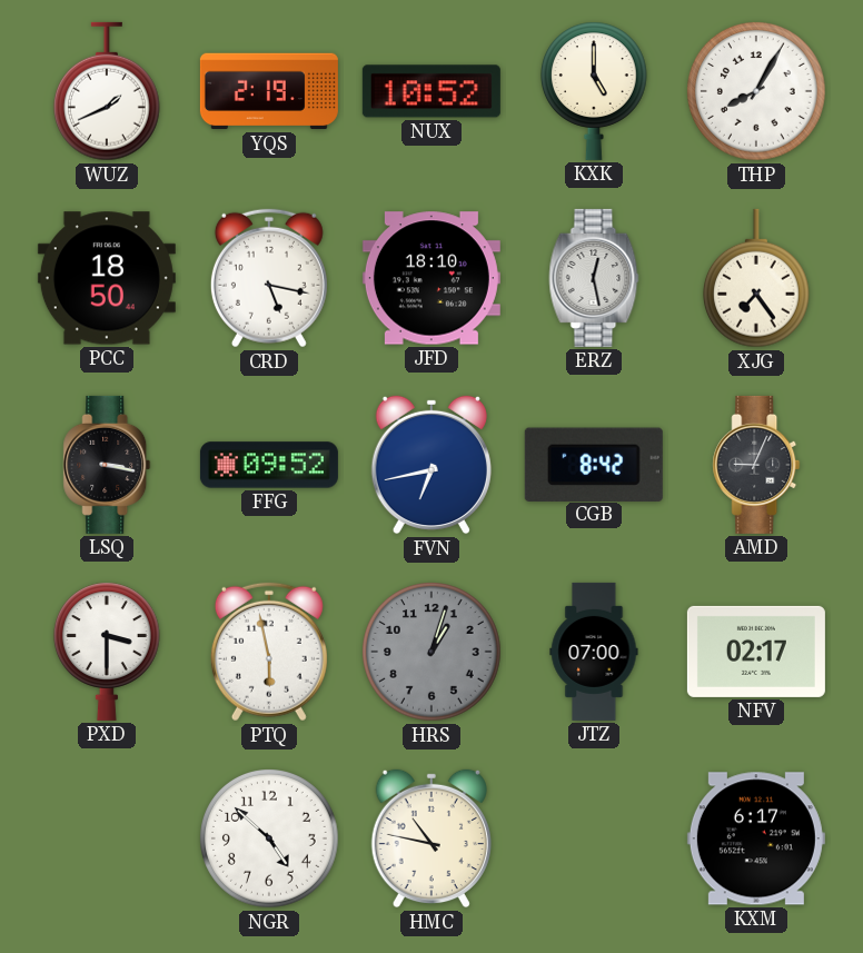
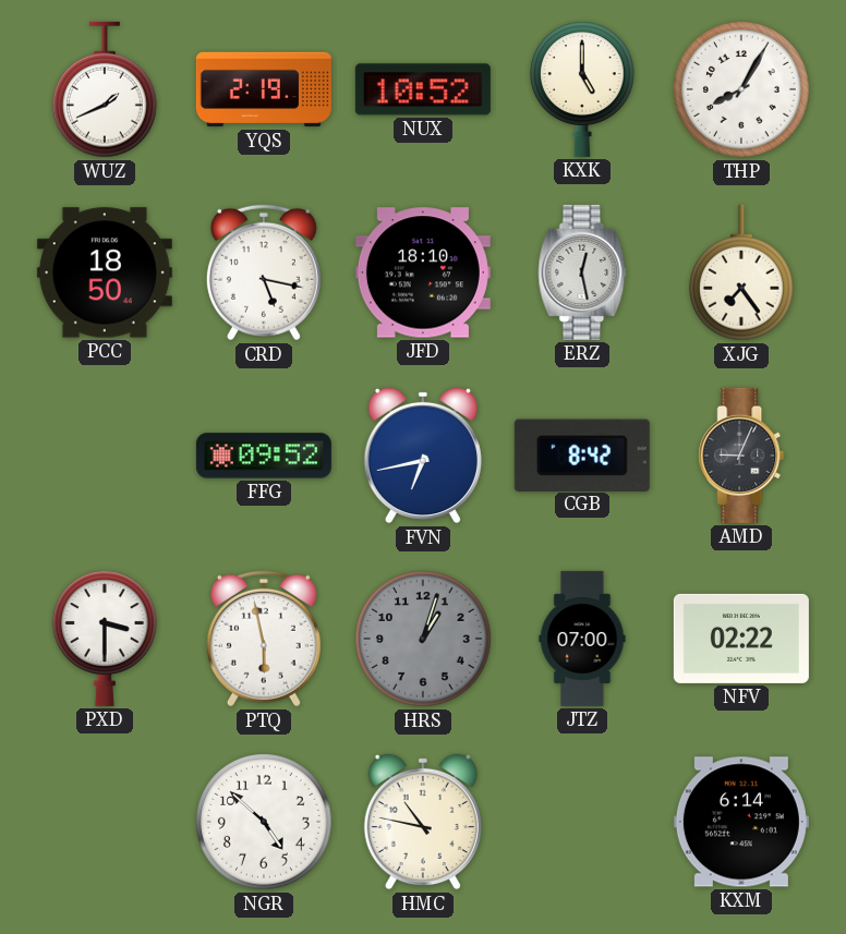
LSQ: 3:17 -> none
NFV: 02:17 -> 02:22
KXM: 6:17 -> 6:14
